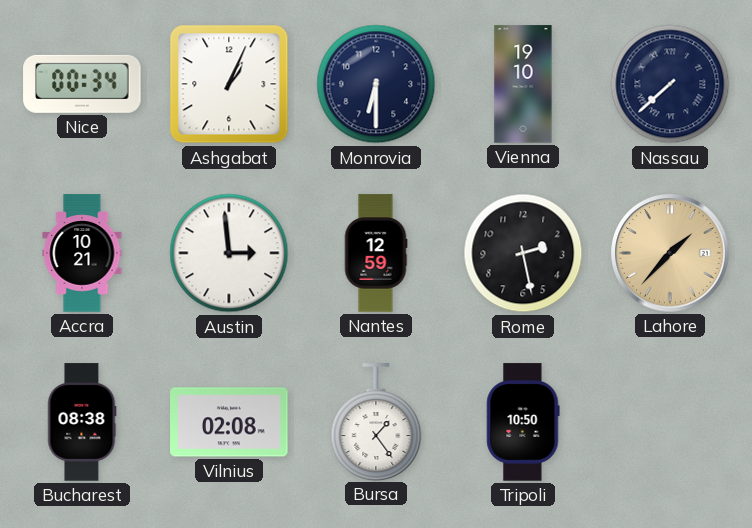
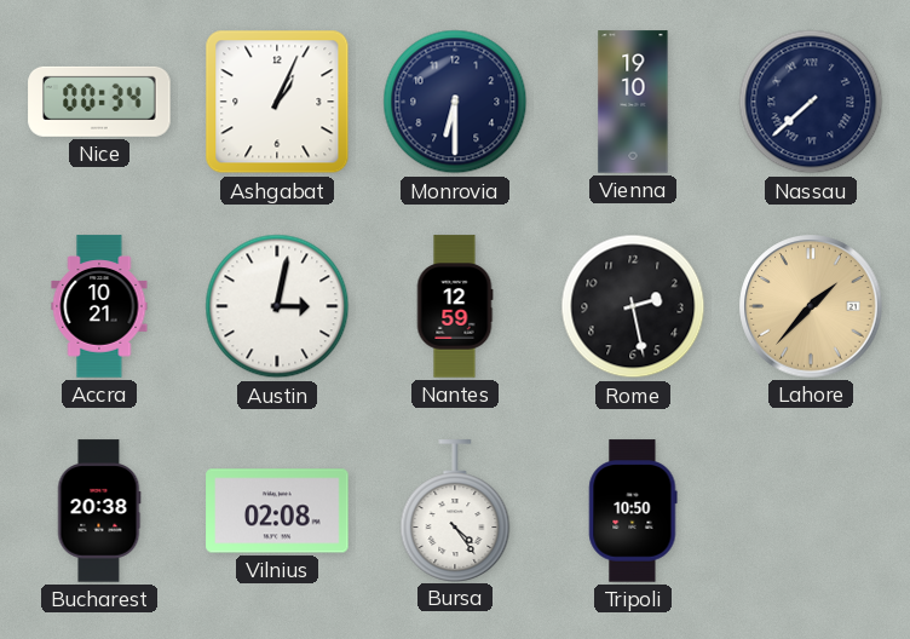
Austin: 2:59 -> 3:02
Bucharest: 08:38 -> 20:38
Bursa: 1:24 -> 4:24
